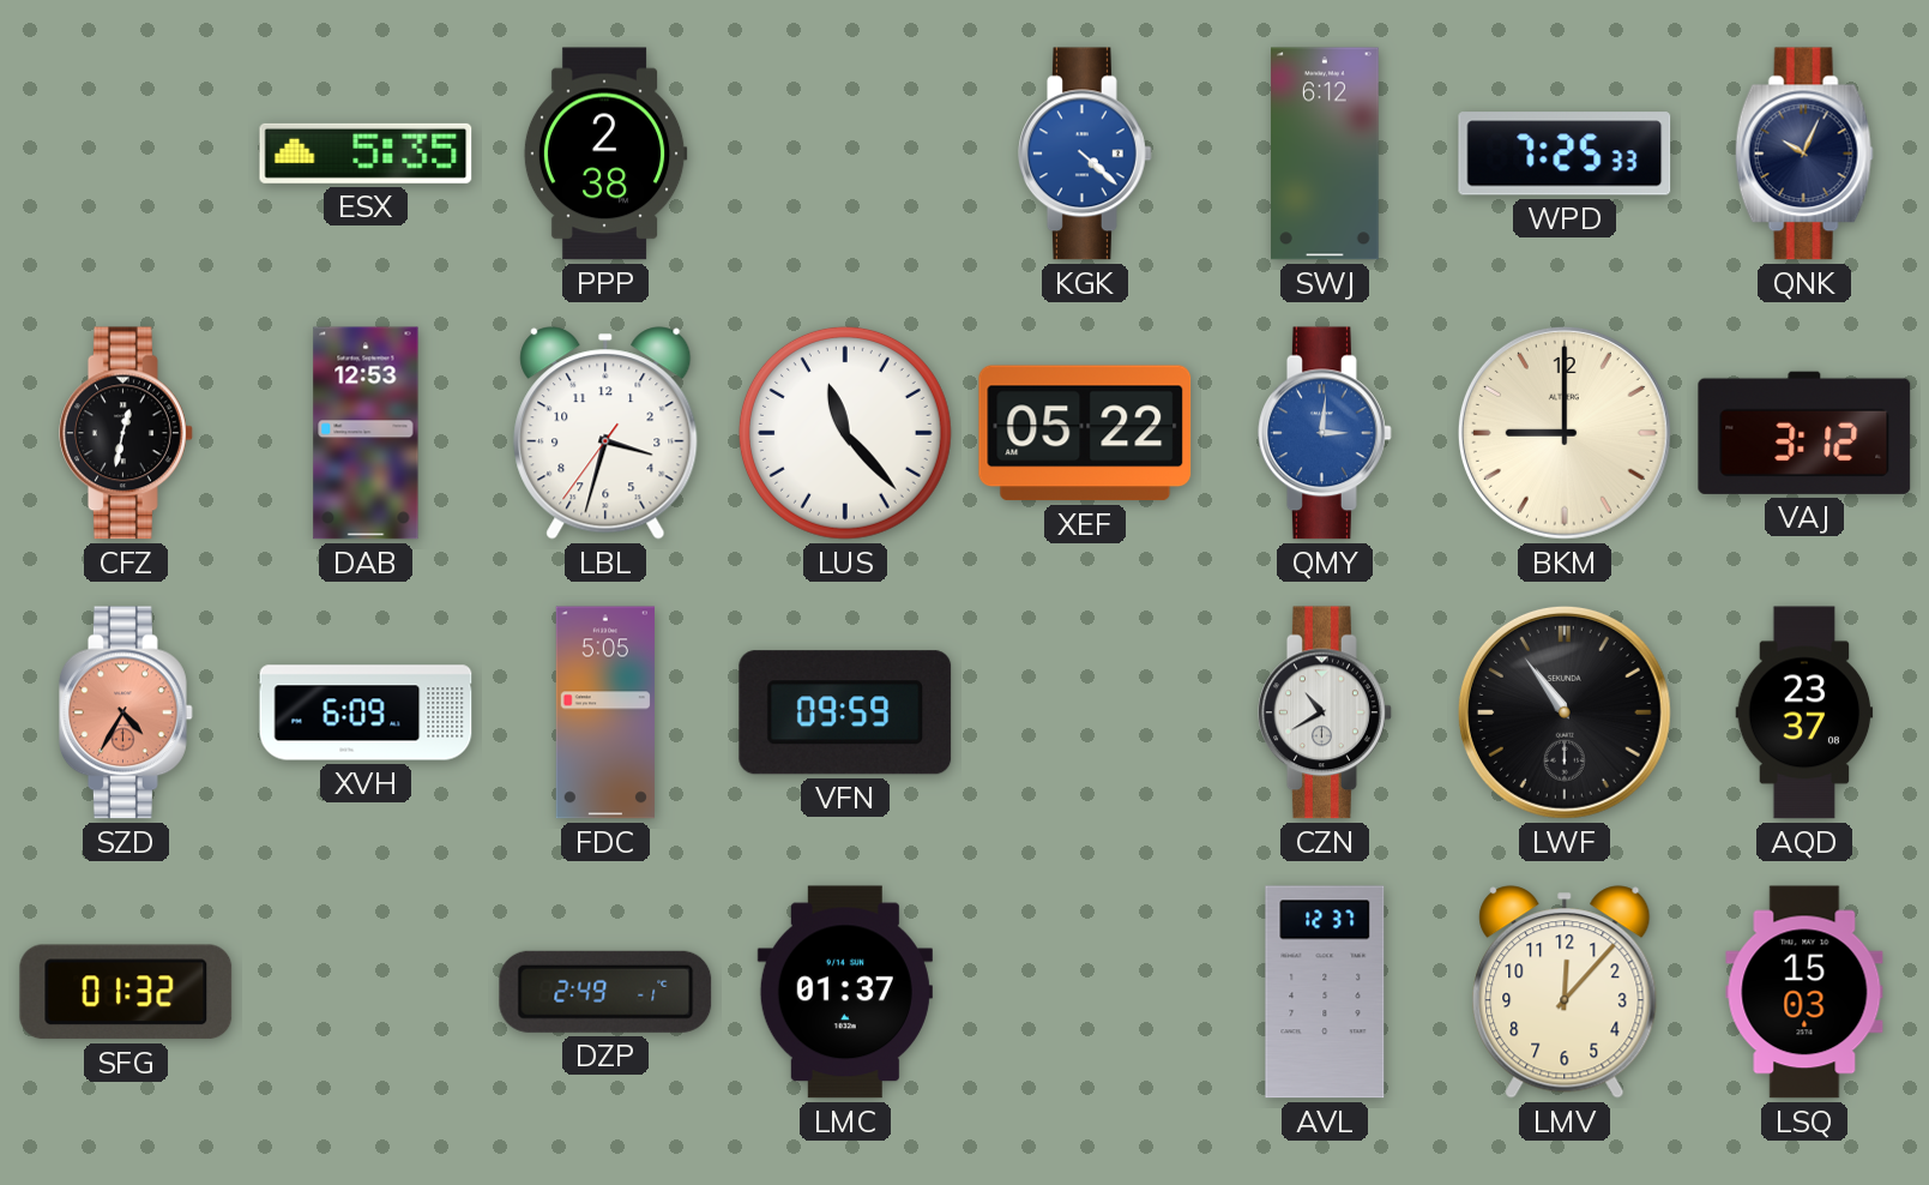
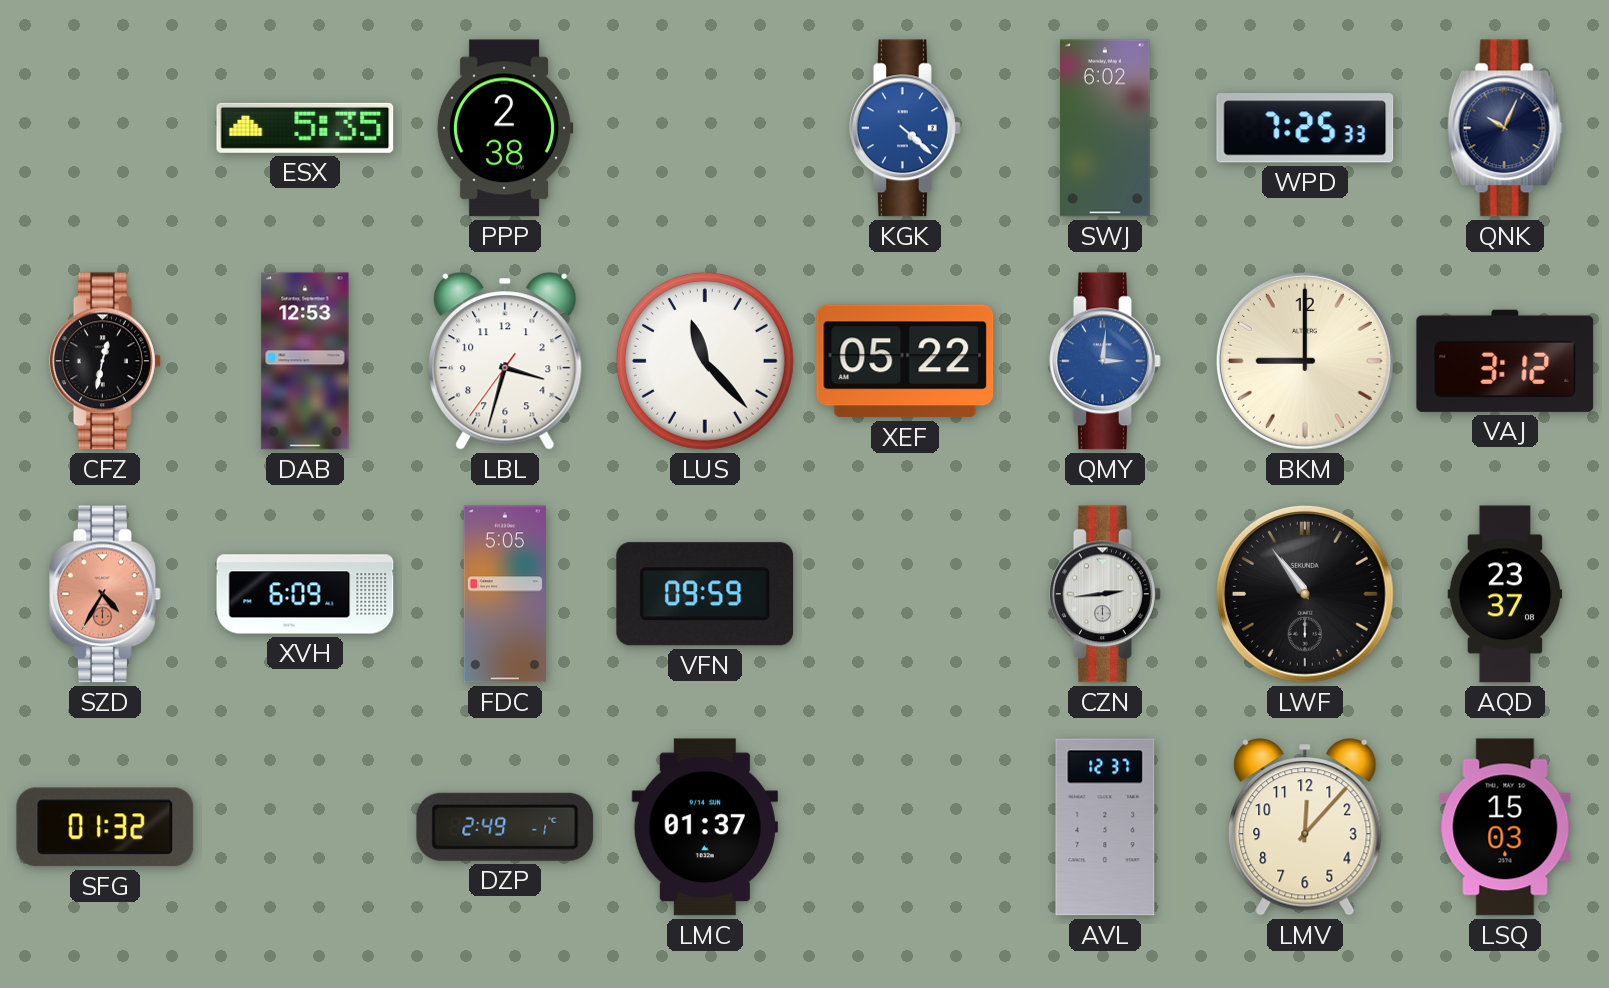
SWJ: 6:12 -> 6:02
CZN: 10:40 -> 2:44
